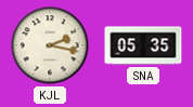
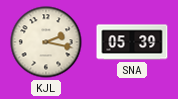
SNA: 05:35 -> 05:39
